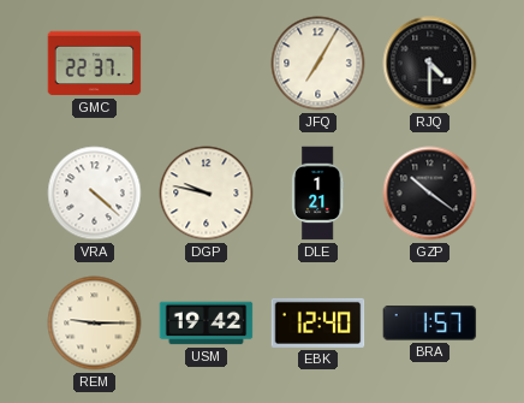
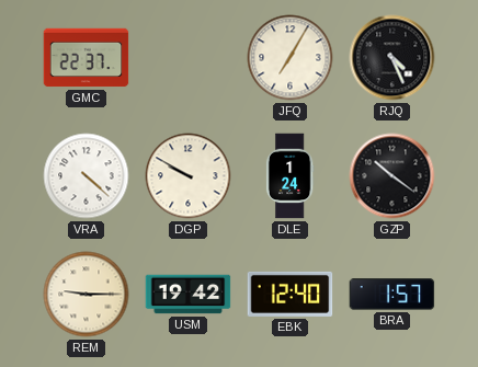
RJQ: 4:30 -> 4:26
DGP: 9:47 -> 9:50
DLE: 1:21 -> 1:24
